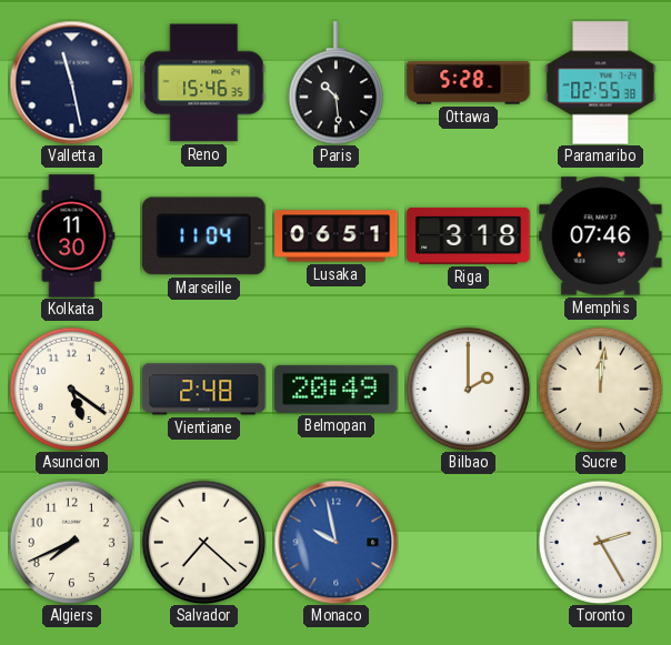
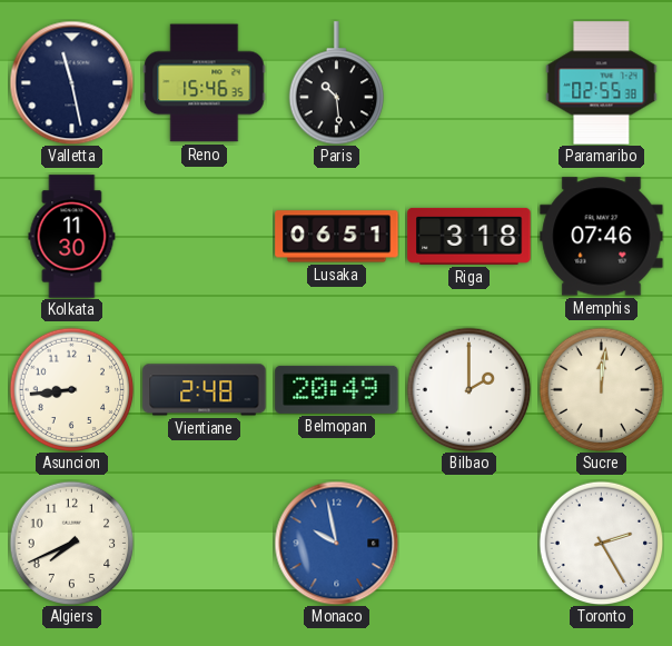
Ottawa: 5:28 -> none
Marseille: 11:04 -> none
Asuncion: 5:21 -> 8:44
Salvador: 7:22 -> none
